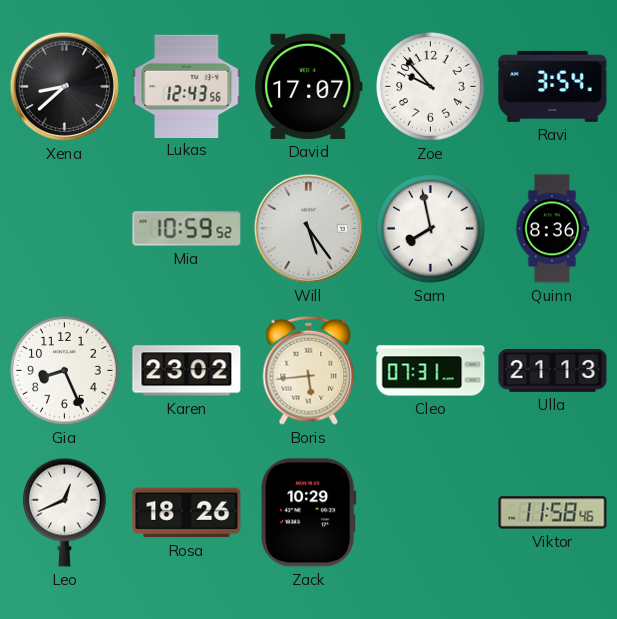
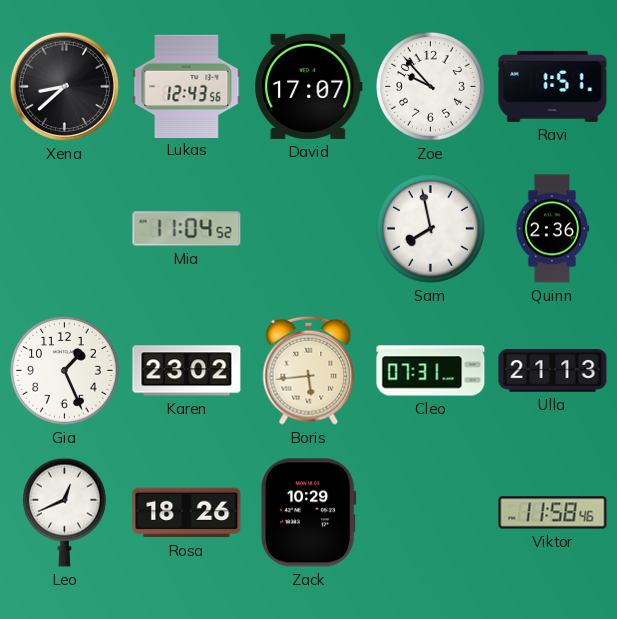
Ravi: 3:54 -> 1:51
Mia: 10:59 -> 11:04
Will: 5:24 -> none
Quinn: 8:36 -> 2:36
Gia: 8:26 -> 1:26
